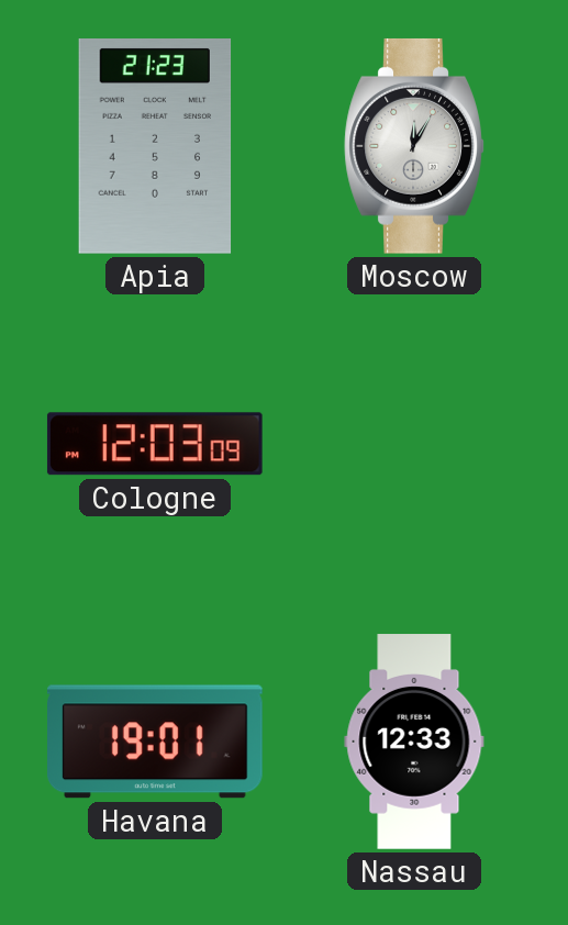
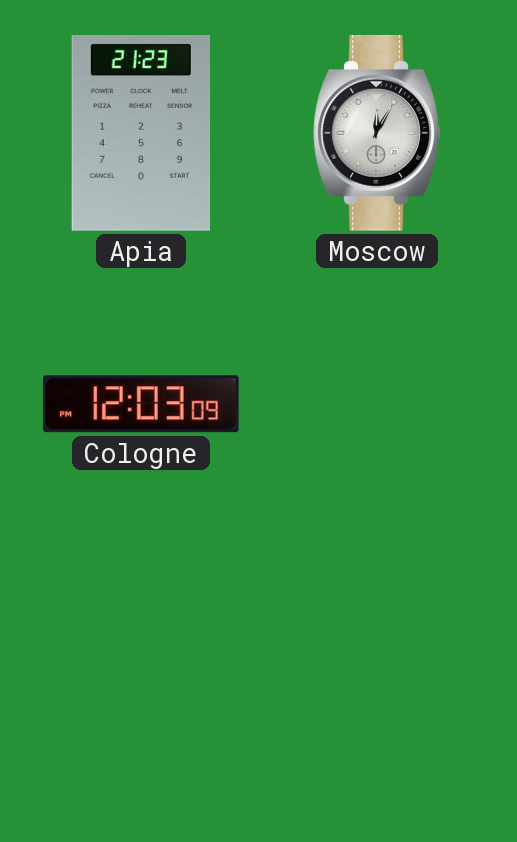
Havana: 19:01 -> none
Nassau: 12:33 -> none
